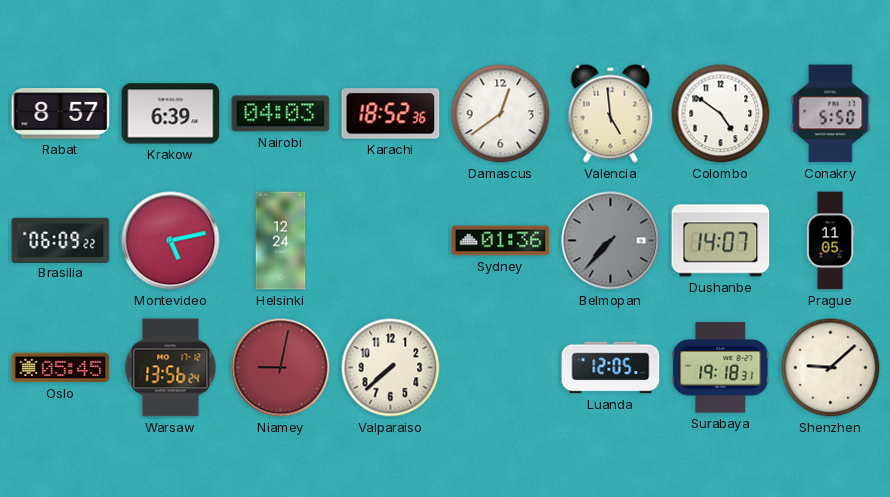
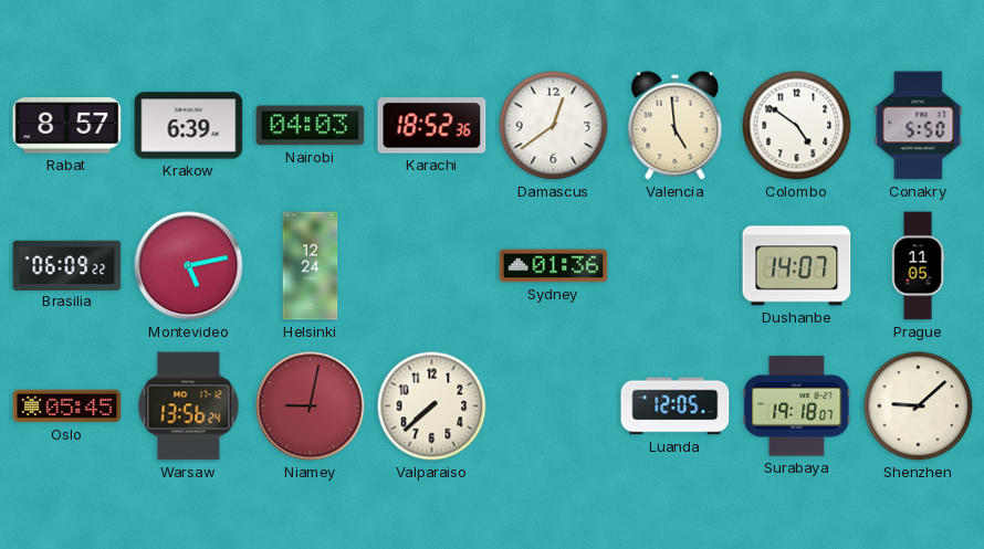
Belmopan: 7:37 -> none
Surabaya: 19:18:31 -> 19:18:07
